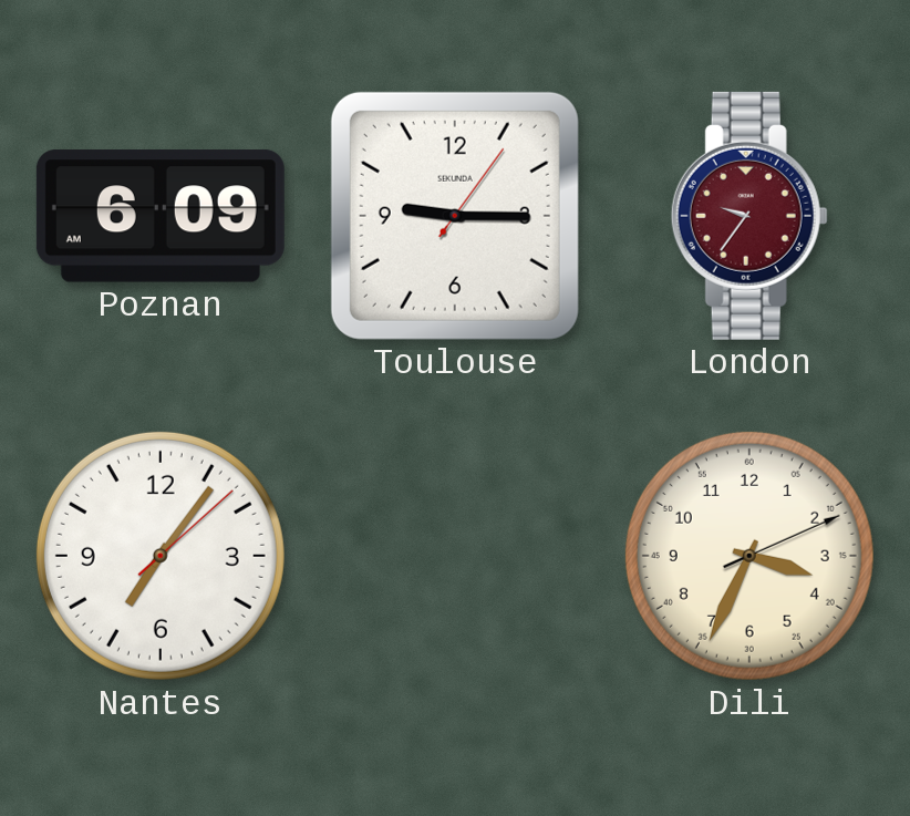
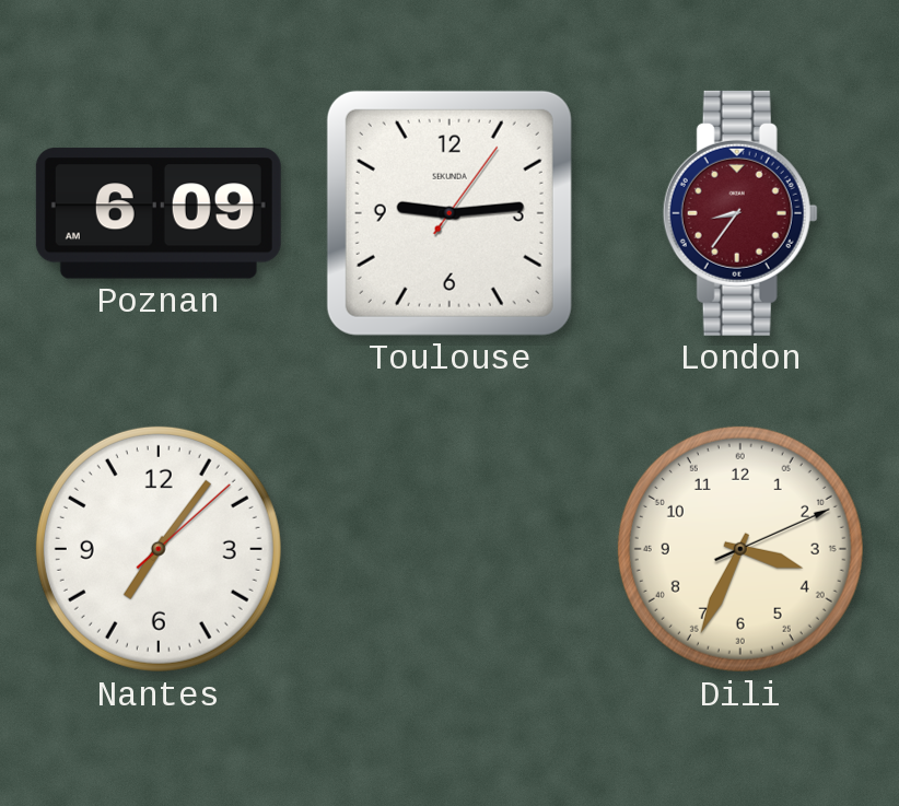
Toulouse: 9:15 -> 9:14
London: 9:36 -> 8:36
